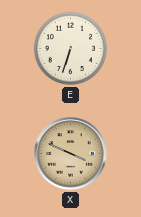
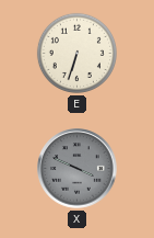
X dial: champagne -> grey
